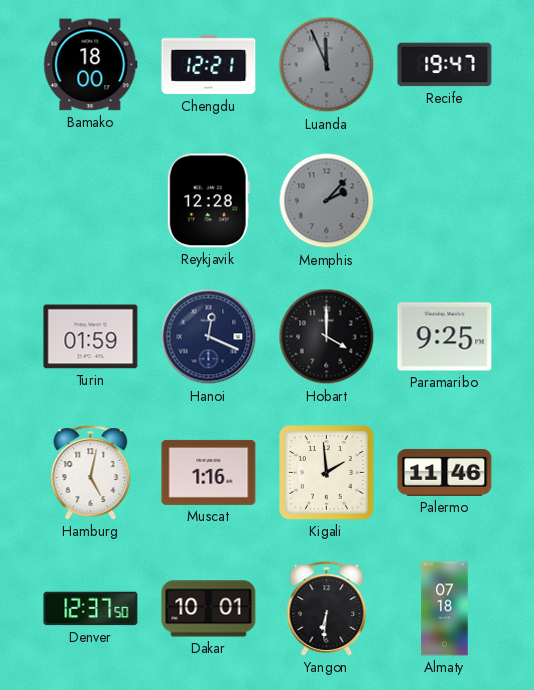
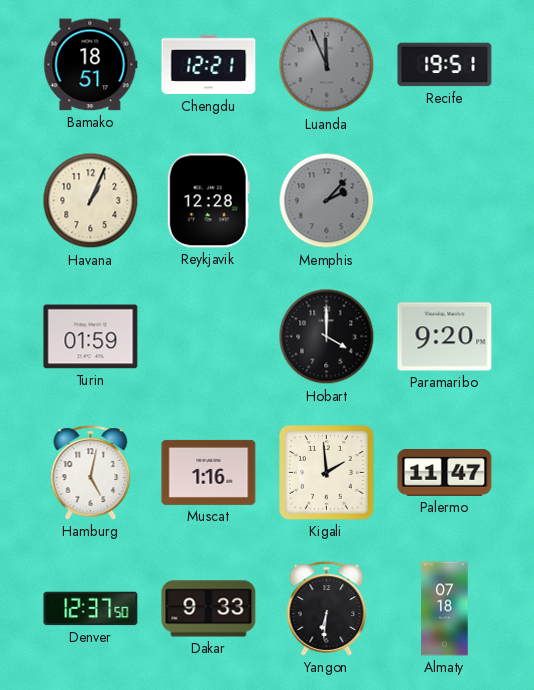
Bamako: 18:00 -> 18:51
Recife: 19:47 -> 19:51
Havana: none -> 1:04
Hanoi: 12:19 -> none
Paramaribo: 9:25 -> 9:20
Palermo: 11:46 -> 11:47
Dakar: 10:01 -> 9:33
